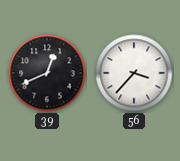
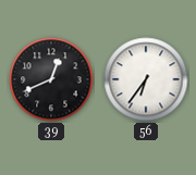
56: 3:37 -> 6:36
